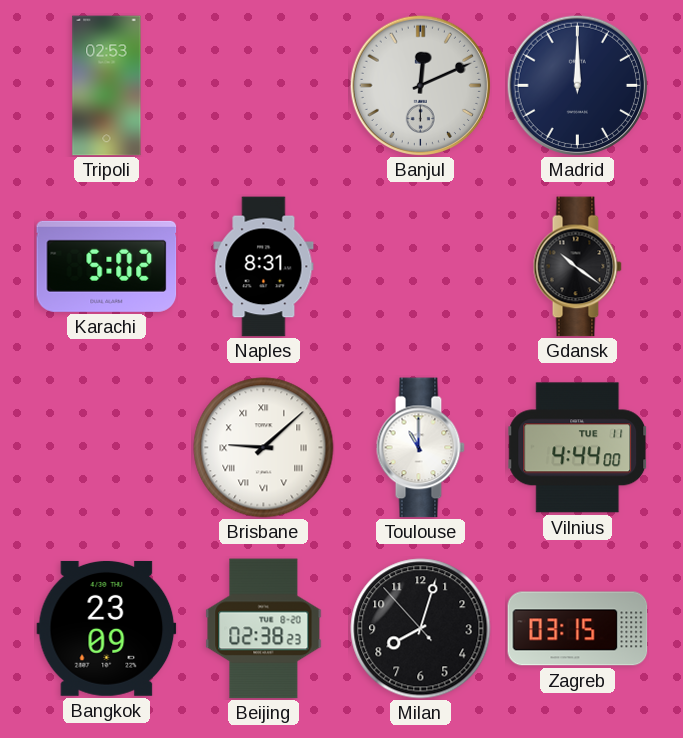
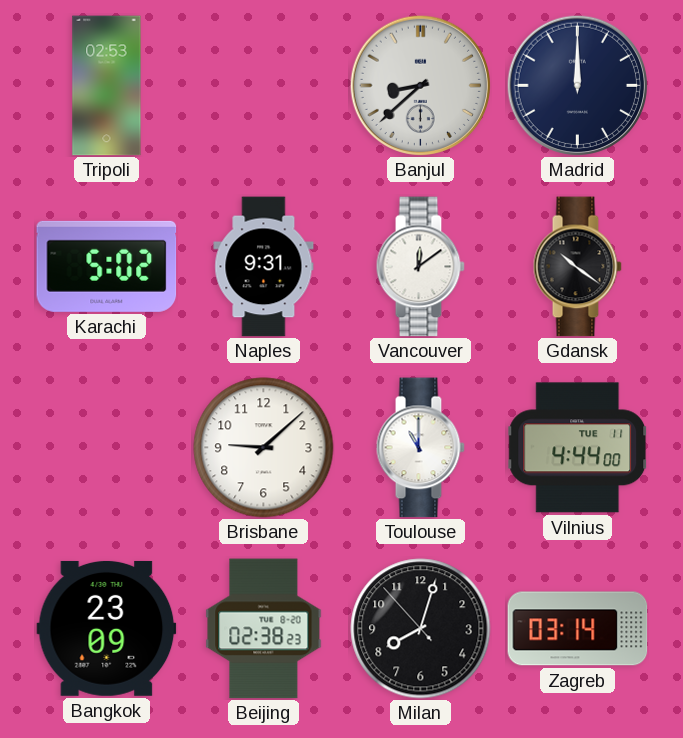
Banjul: 12:11 -> 8:38
Naples: 8:31 -> 9:31
Vancouver: none -> 12:09
Brisbane numerals: Roman -> Arabic
Zagreb: 03:15 -> 03:14
